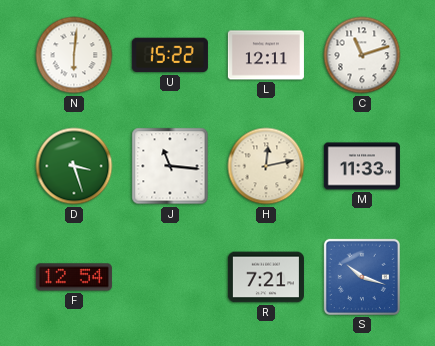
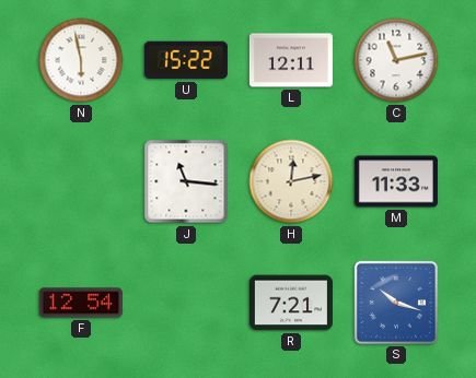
N: 6:01 -> 5:58
C: 11:12 -> 11:13
D: 3:27 -> none
